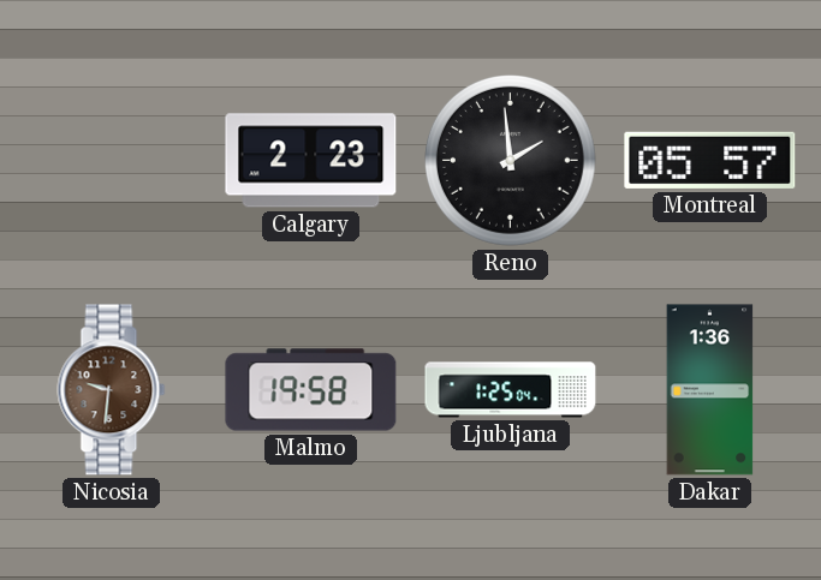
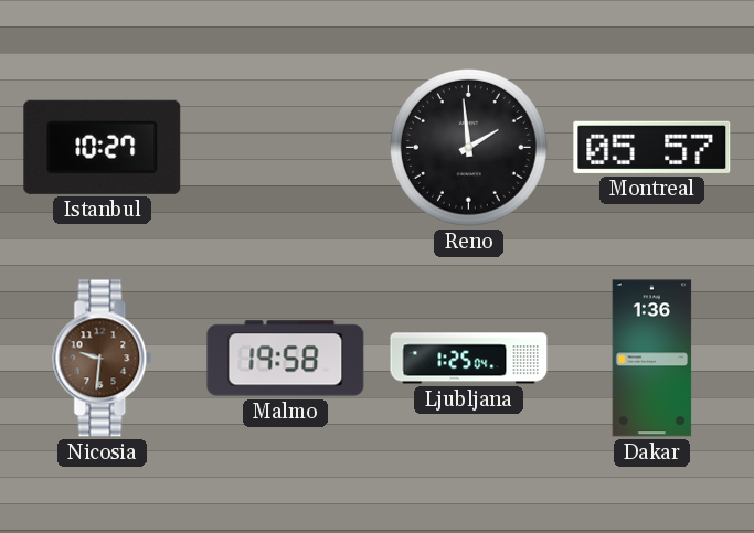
Istanbul: none -> 10:27
Calgary: 2:23 -> none
